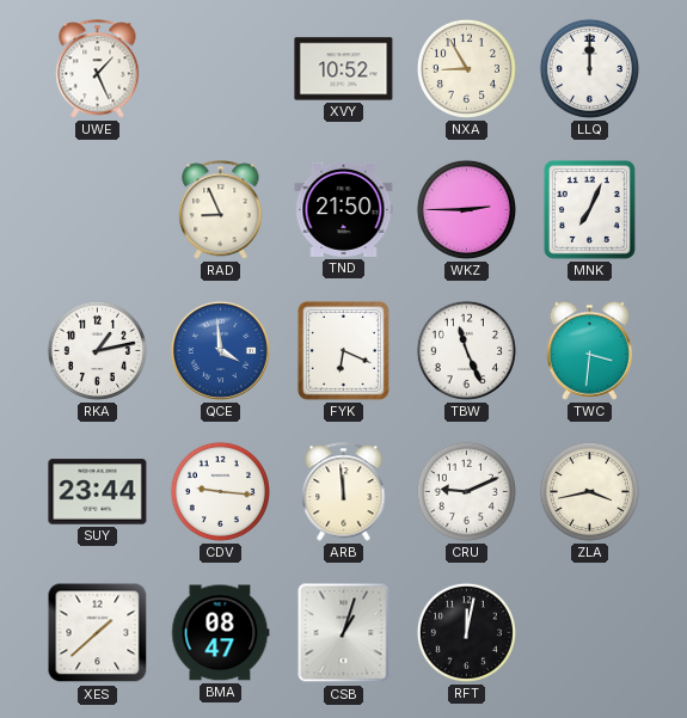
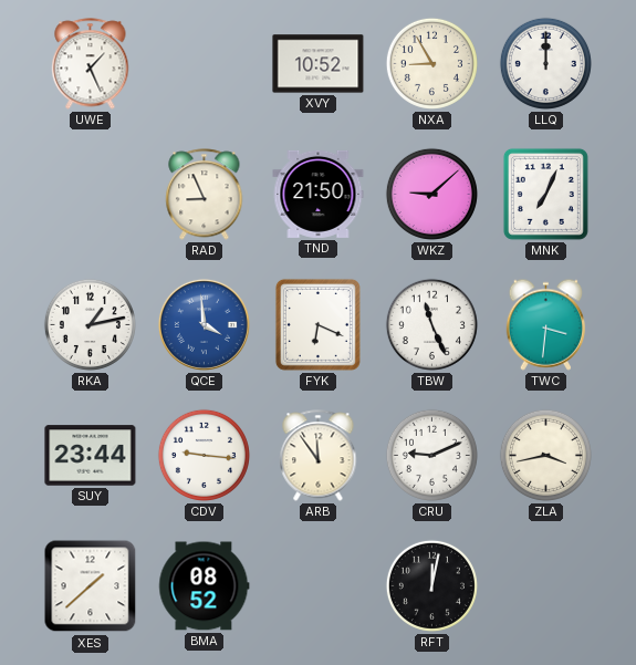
WKZ: 2:45 -> 9:08
ARB: 11:59 -> 11:54
BMA: 08:47 -> 08:52
CSB: 1:03 -> none
